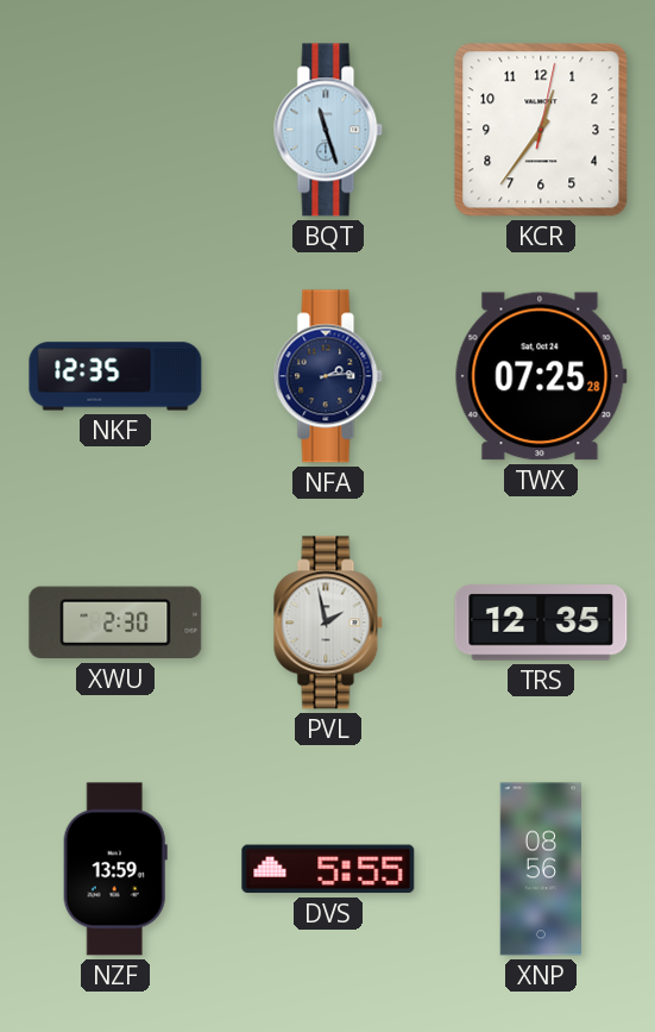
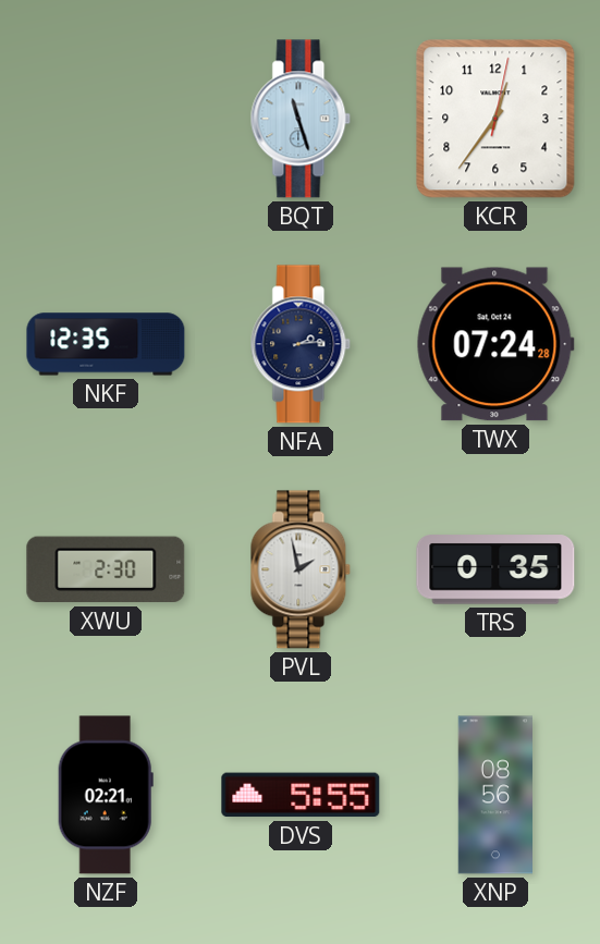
TWX: 07:25 -> 07:24
TRS: 12:35 -> 0:35
NZF: 13:59 -> 02:21
